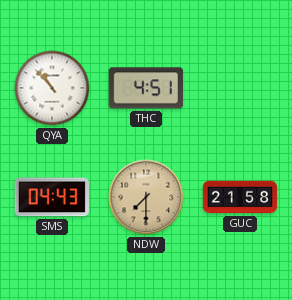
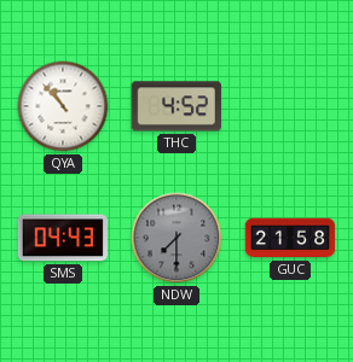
THC: 4:51 -> 4:52
NDW dial: champagne -> grey
